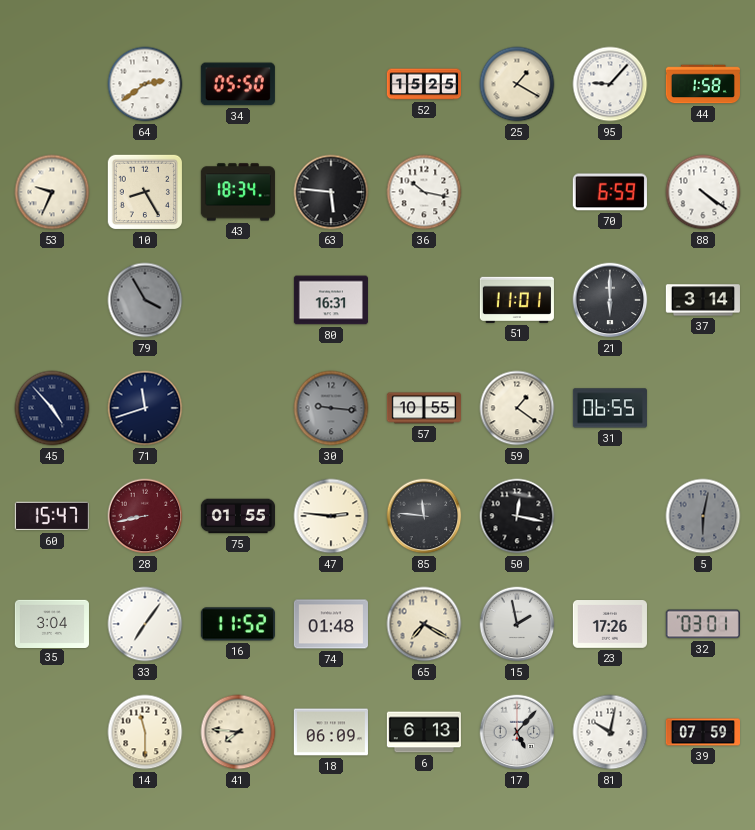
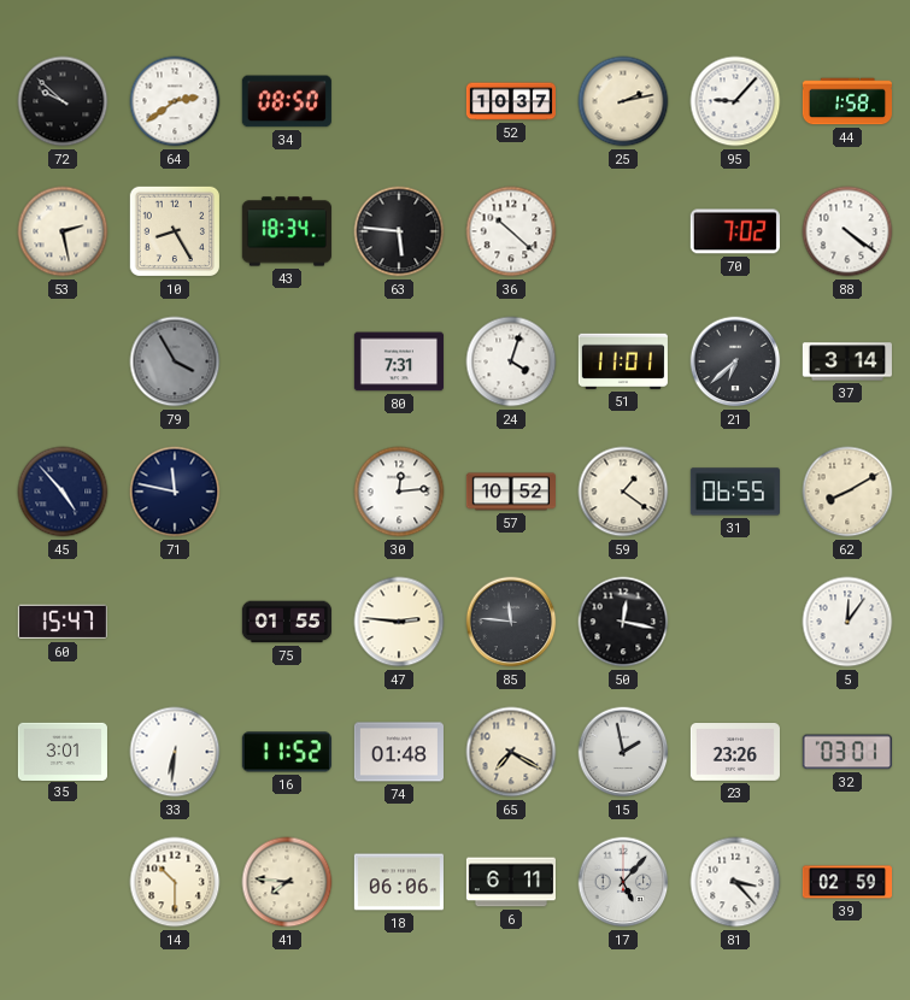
72: none -> 9:52
34: 05:50 -> 08:50
52: 15:25 -> 10:37
25: 1:20 -> 2:13
53: 9:34 -> 2:28
36: 10:17 -> 10:22
70: 6:59 -> 7:02
80: 16:31 -> 7:31
24: none -> 4:03
21: 6:00 -> 6:38
71: 11:42 -> 11:47
30: 9:16 -> 12:14
30 dial: grey -> white
57: 10:55 -> 10:52
62: none -> 8:10
28: 8:43 -> none
5: 6:02 -> 12:06
5 dial: grey -> white
35: 3:04 -> 3:01
33: 7:06 -> 6:31
23: 17:26 -> 23:26
14: 11:30 -> 10:30
18: 06:09 -> 06:06
6: 6:13 -> 6:11
81: 10:02 -> 3:23
39: 07:59 -> 02:59
